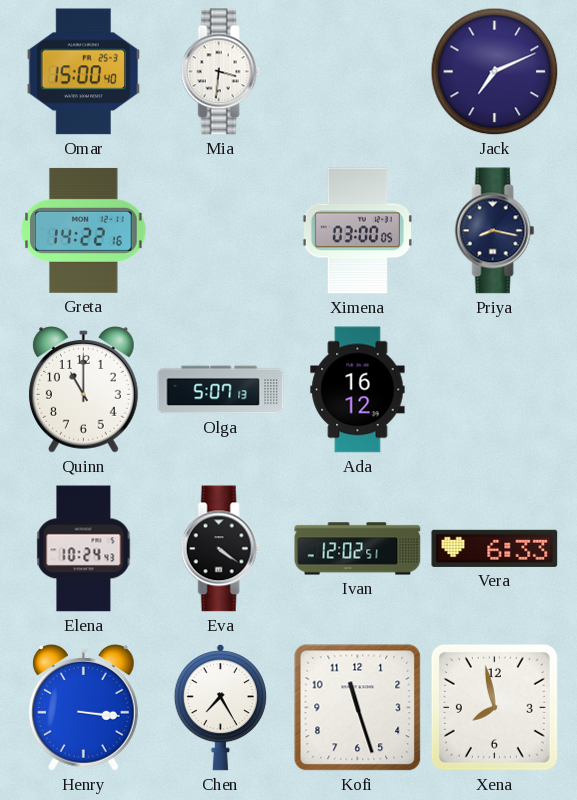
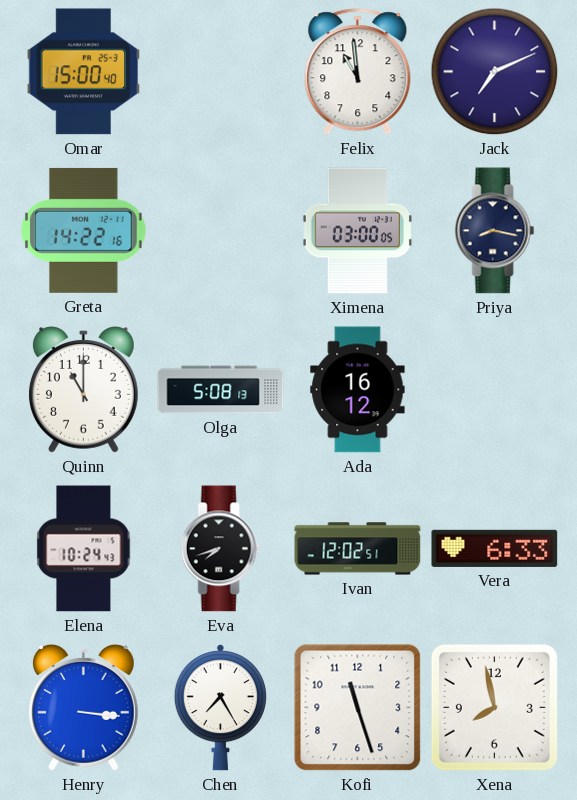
Mia: 3:31 -> none
Felix: none -> 10:59
Olga: 5:07 -> 5:08
Eva: 4:21 -> 7:42
